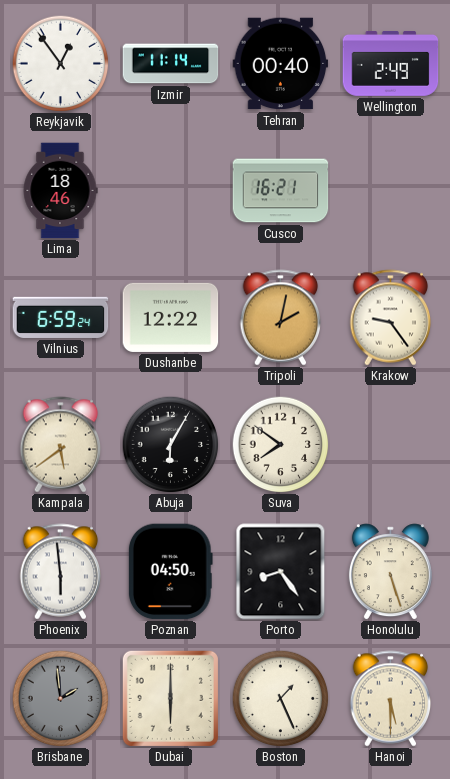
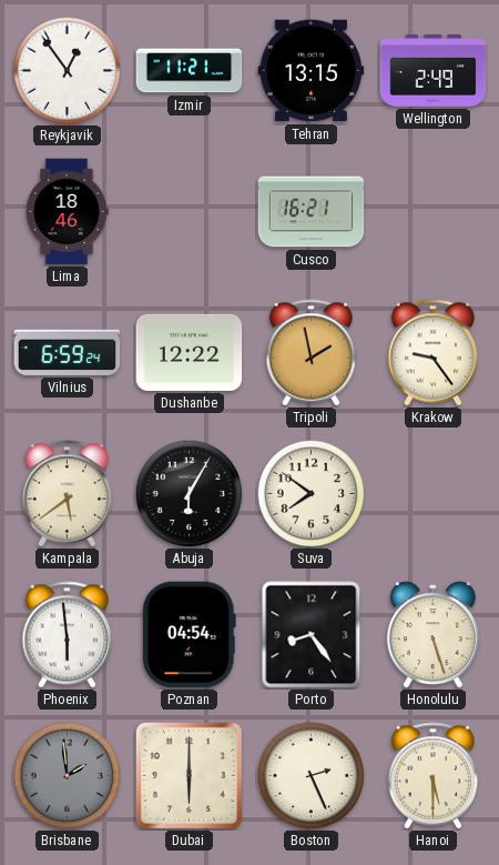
Izmir: 11:14 -> 11:21
Tehran: 00:40 -> 13:15
Tripoli: 2:02 -> 1:58
Poznan: 04:50 -> 04:54
Boston: 1:26 -> 2:26
